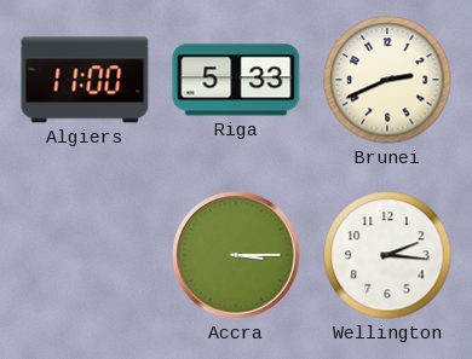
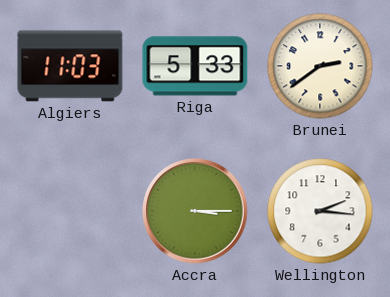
Algiers: 11:00 -> 11:03
Brunei: 2:41 -> 2:39
